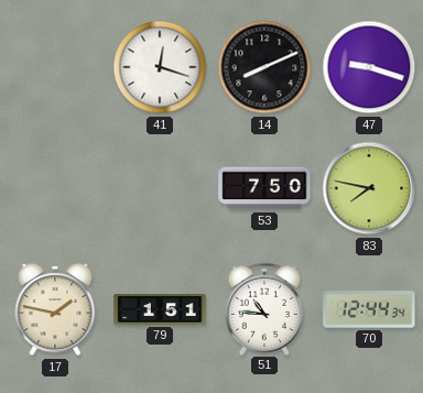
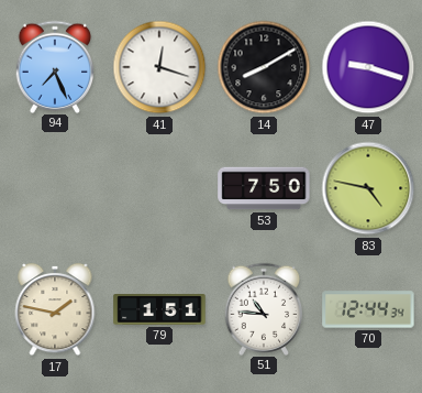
94: none -> 7:26
14: 8:11 -> 8:10
83: 7:47 -> 4:47
